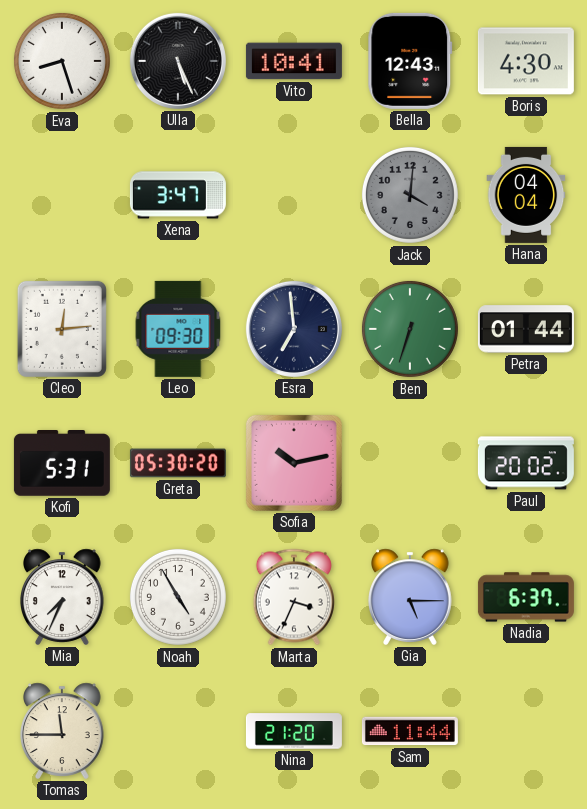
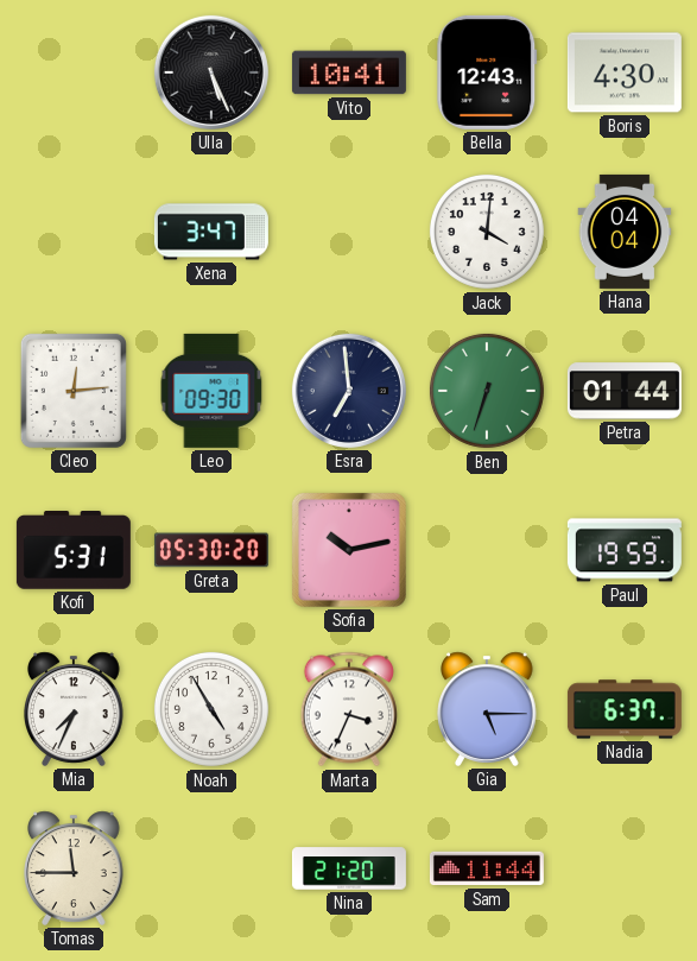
Eva: 8:27 -> none
Jack dial: grey -> white
Paul: 20:02 -> 19:59
